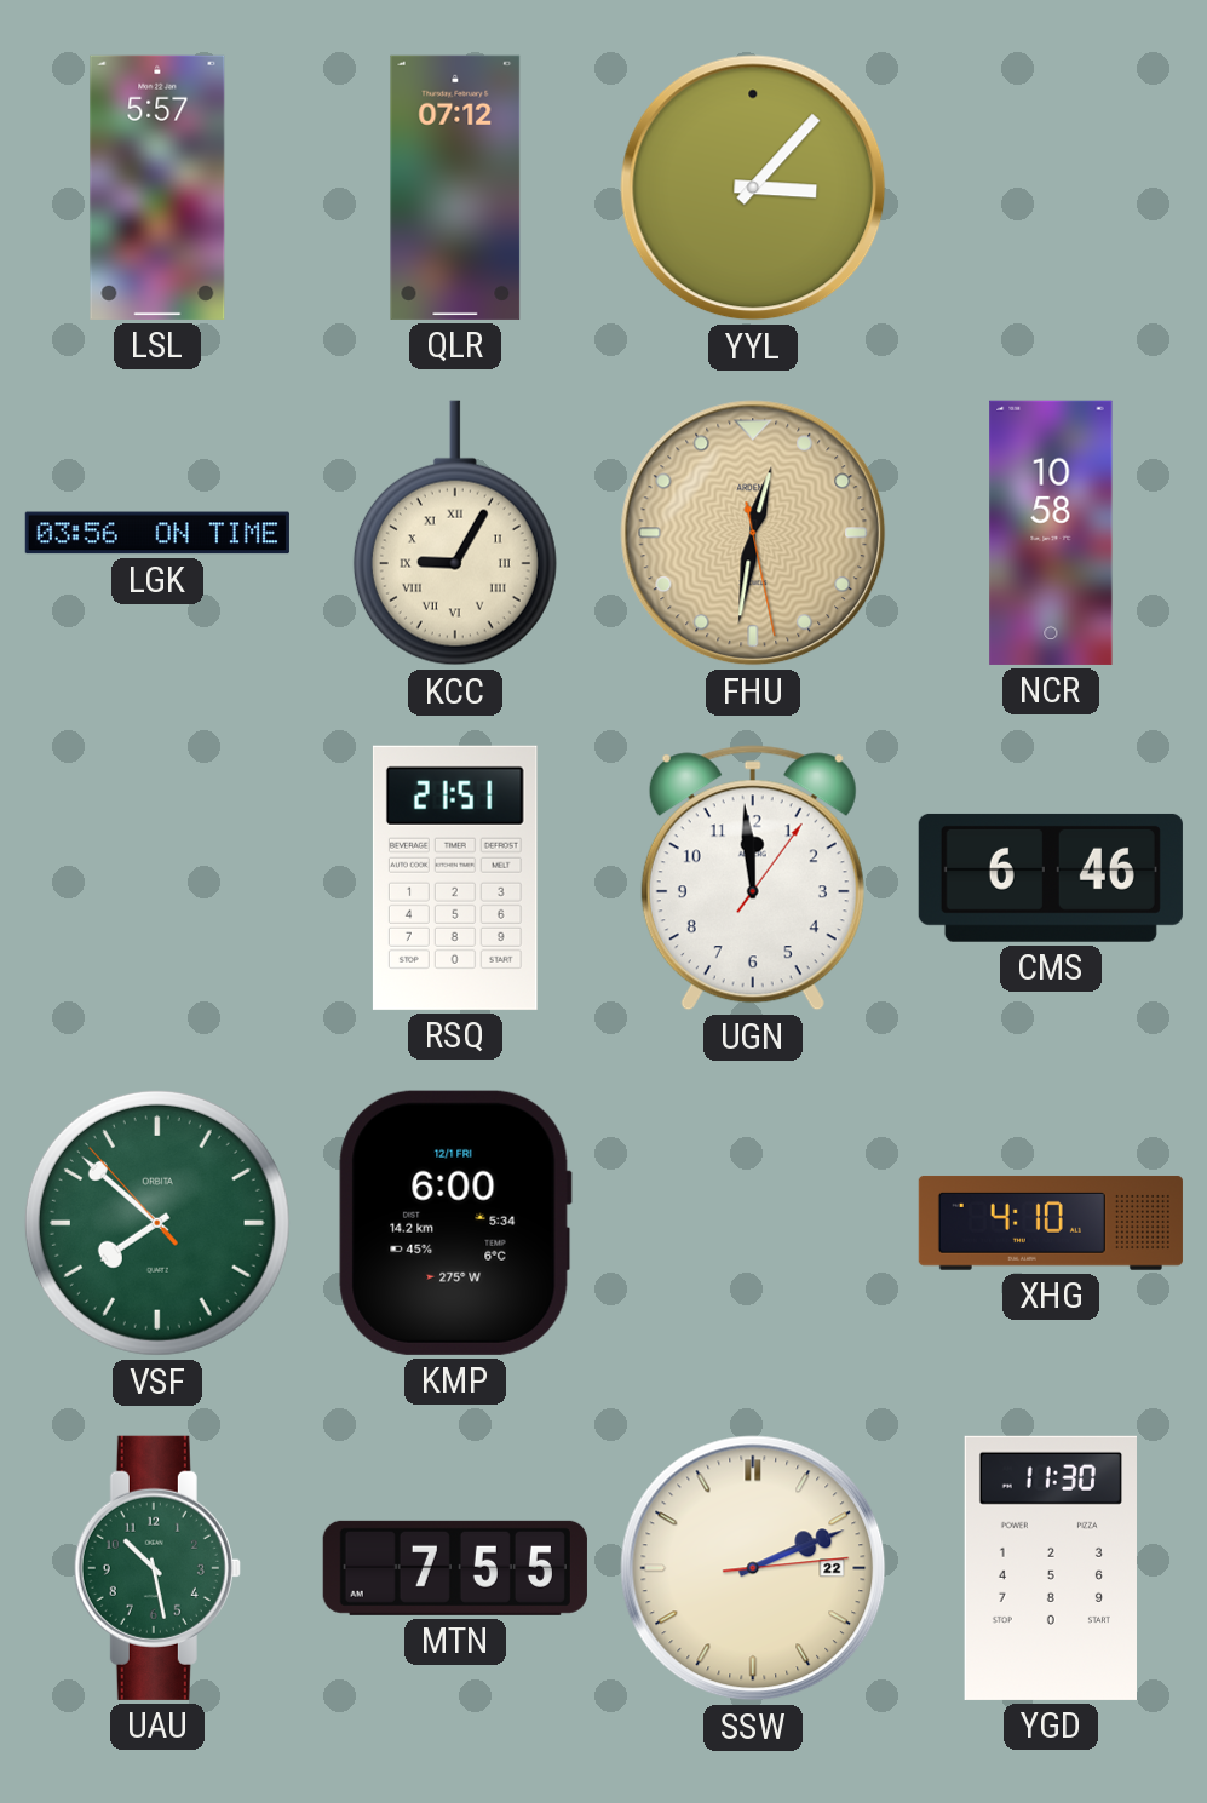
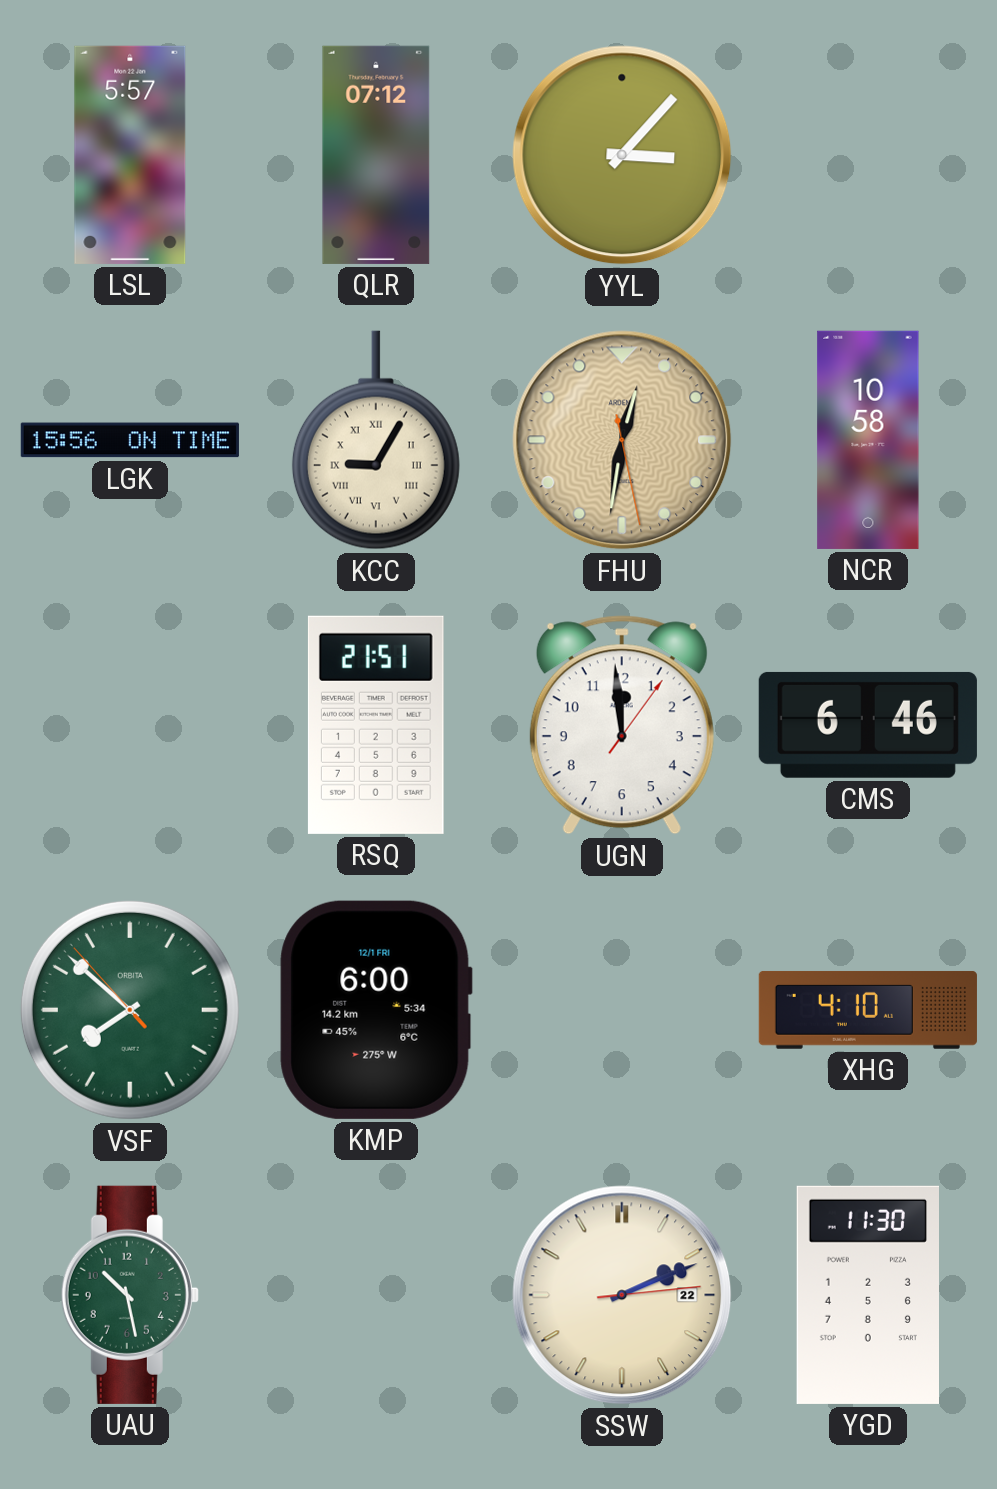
LGK: 03:56 -> 15:56
MTN: 7:55 -> none
